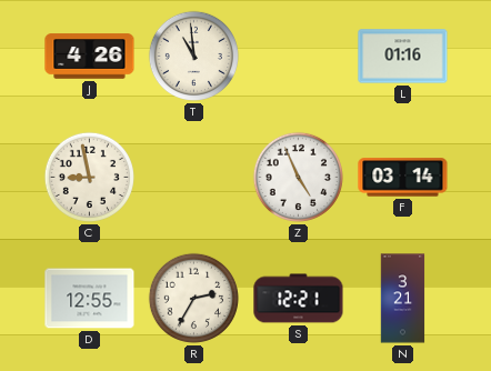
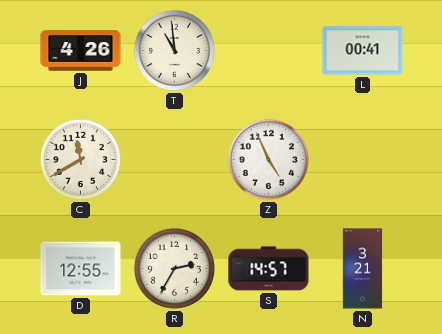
L: 01:16 -> 00:41
C: 8:58 -> 11:40
F: 03:14 -> none
S: 12:21 -> 14:57
